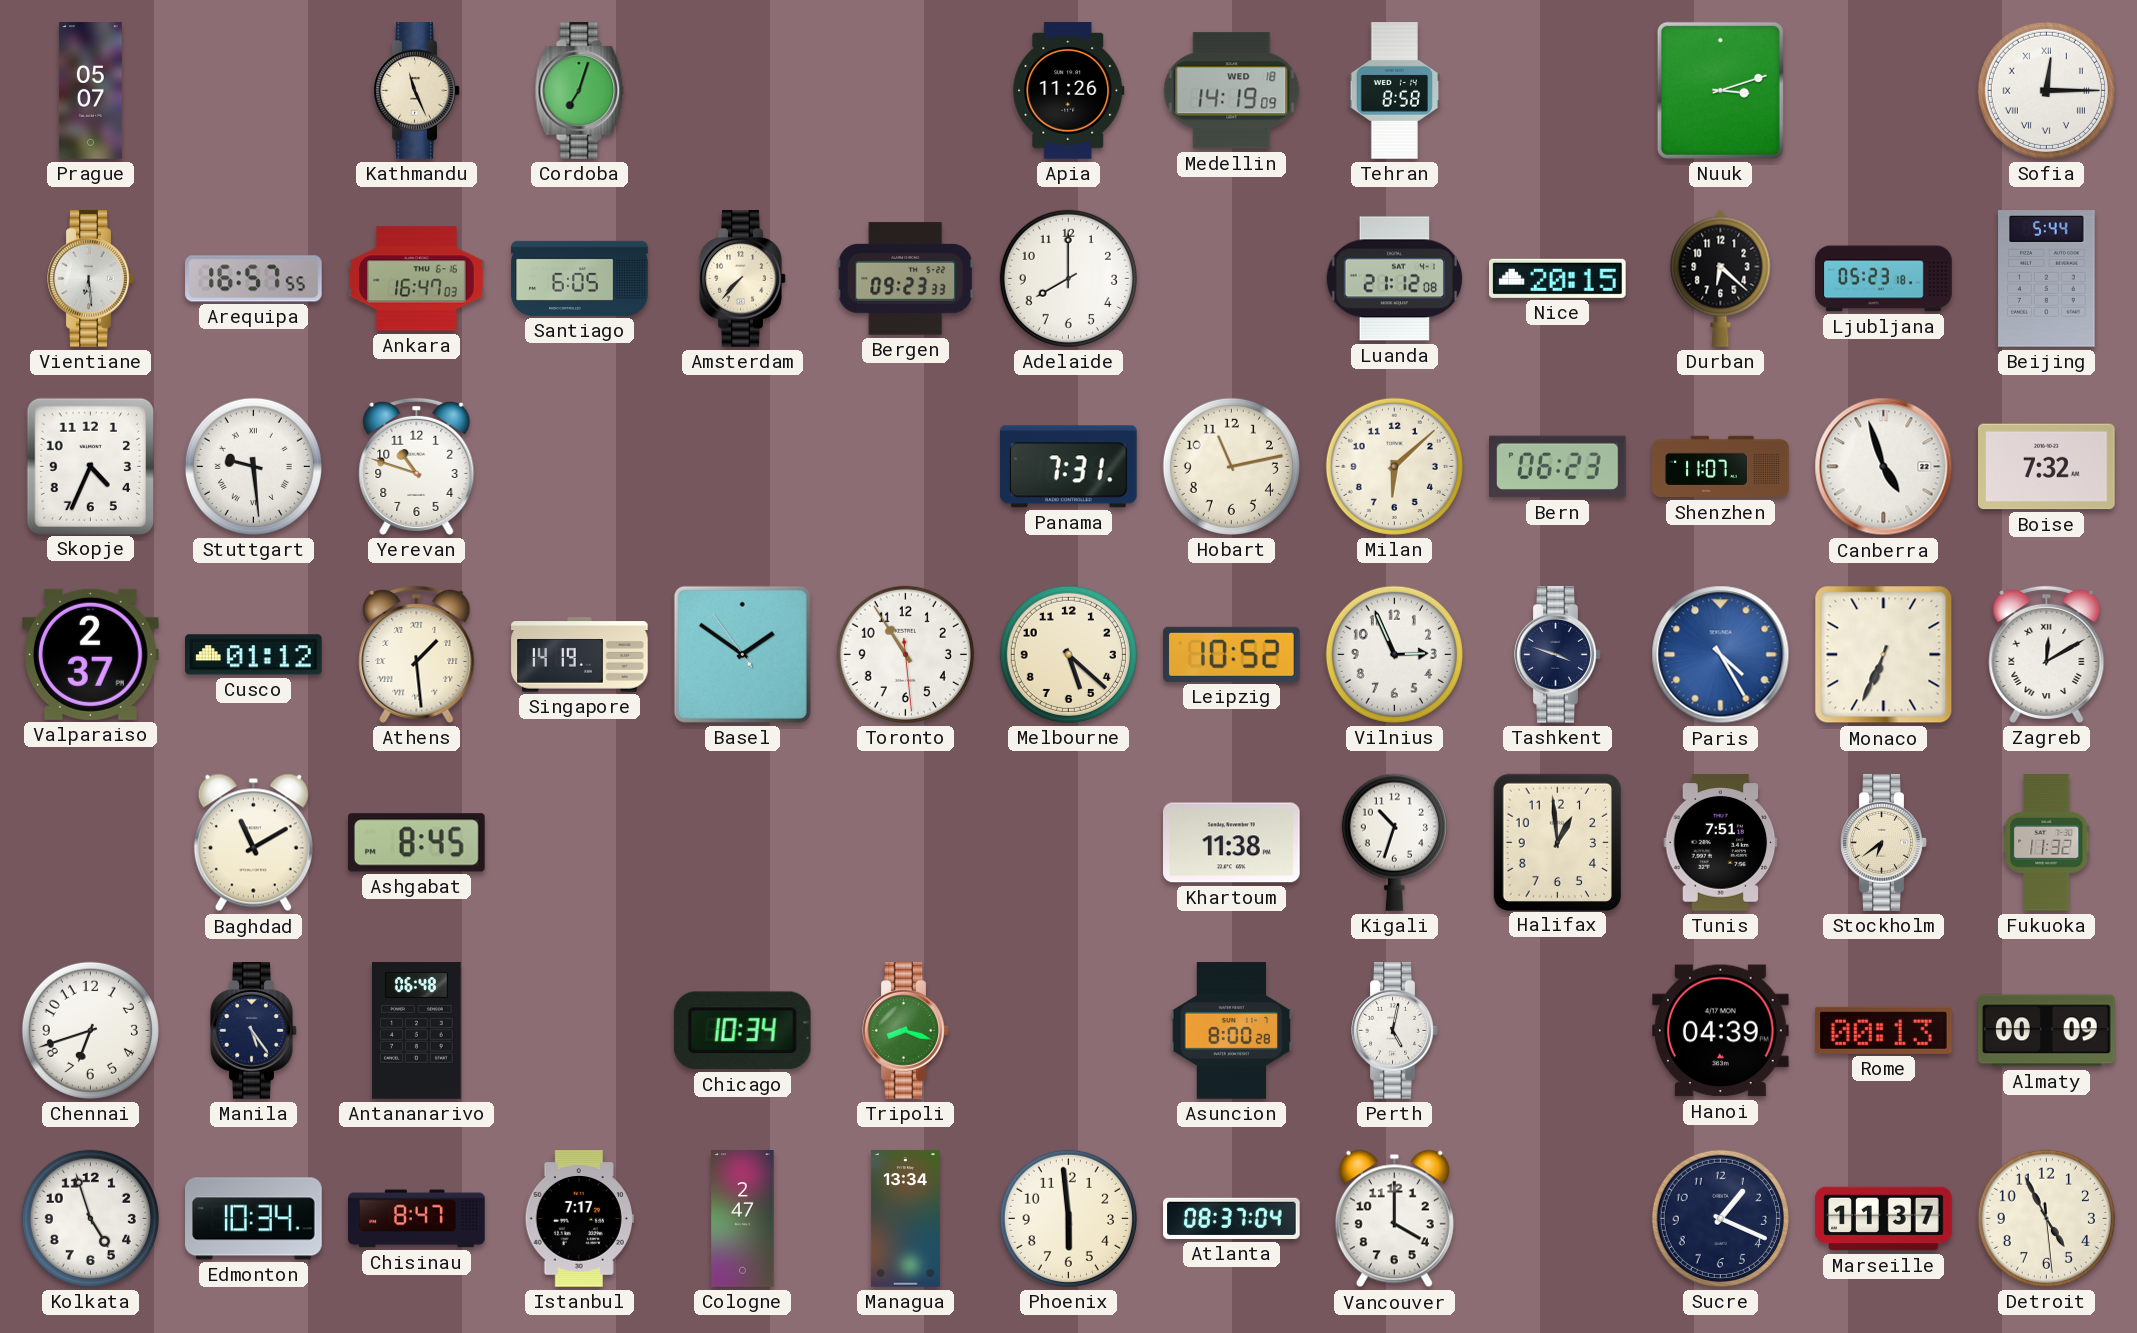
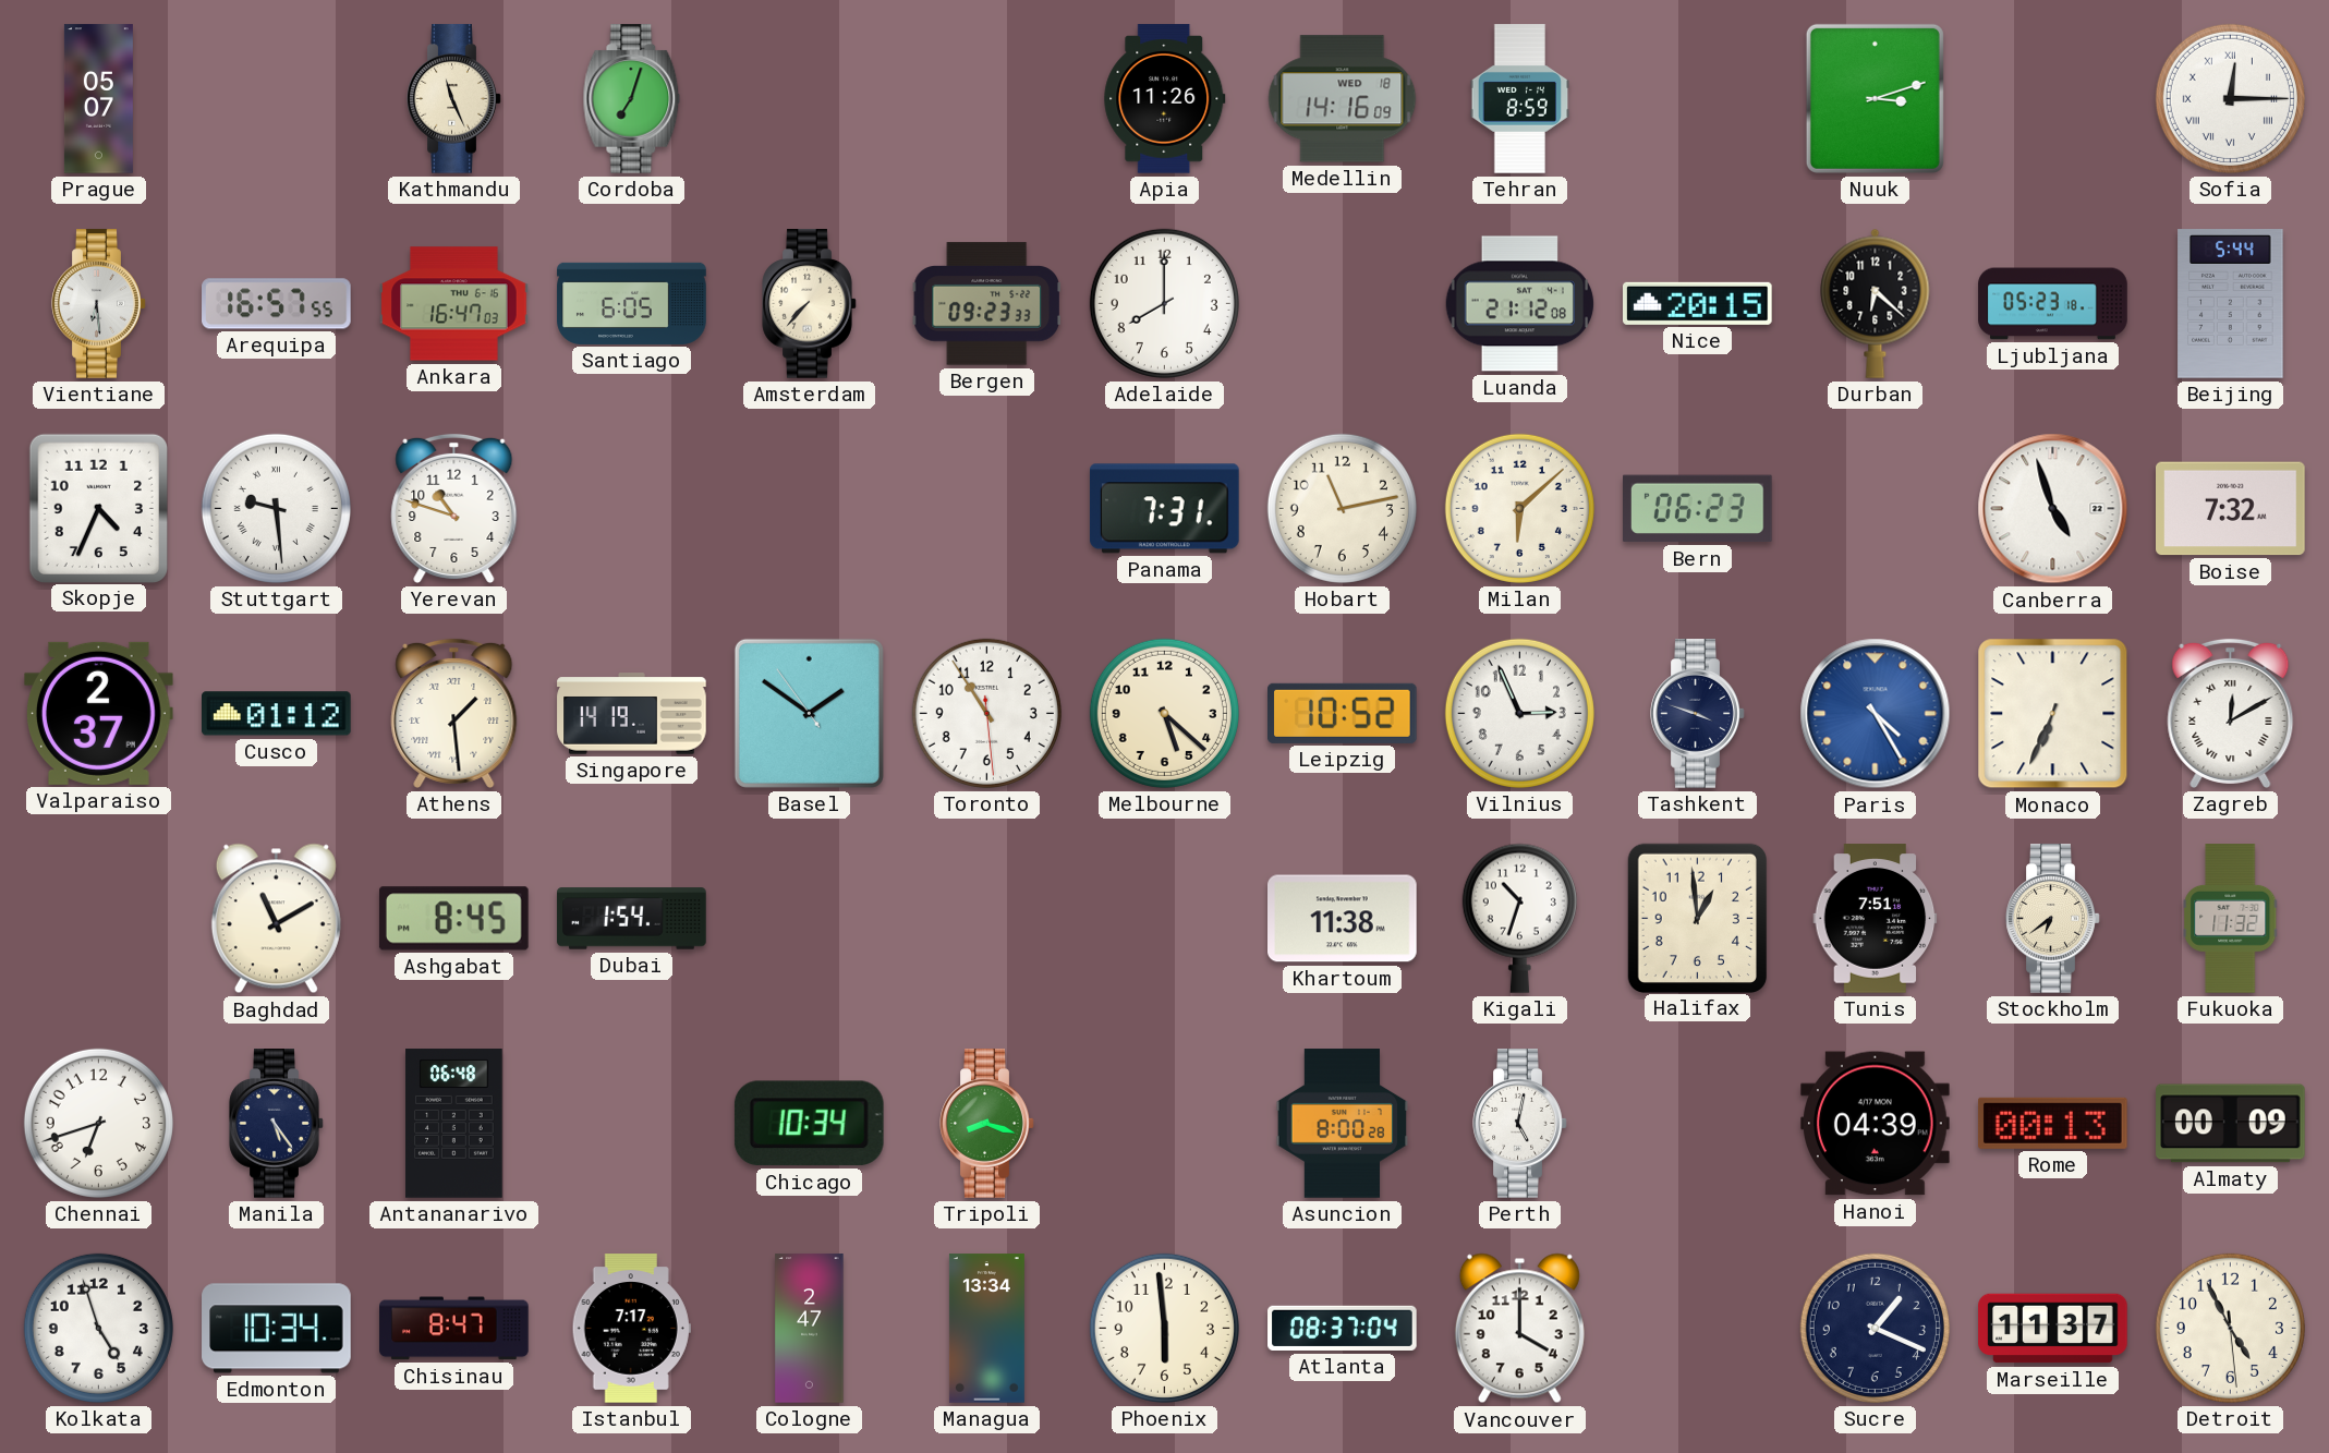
Medellin: 14:19 -> 14:16
Tehran: 8:58 -> 8:59
Shenzhen: 11:07 -> none
Dubai: none -> 1:54
